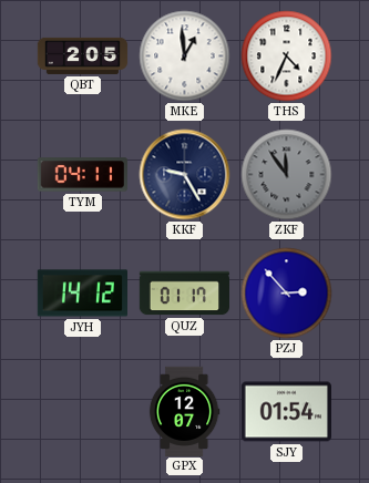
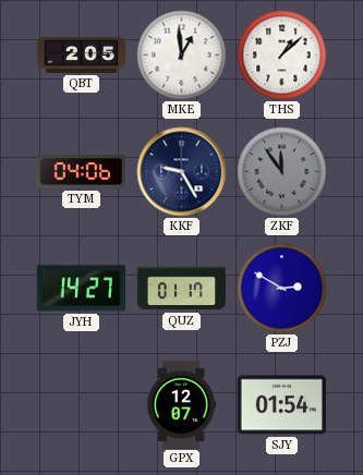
THS: 4:34 -> 1:08
TYM: 04:11 -> 04:06
JYH: 14:12 -> 14:27
PZJ: 2:53 -> 2:50
